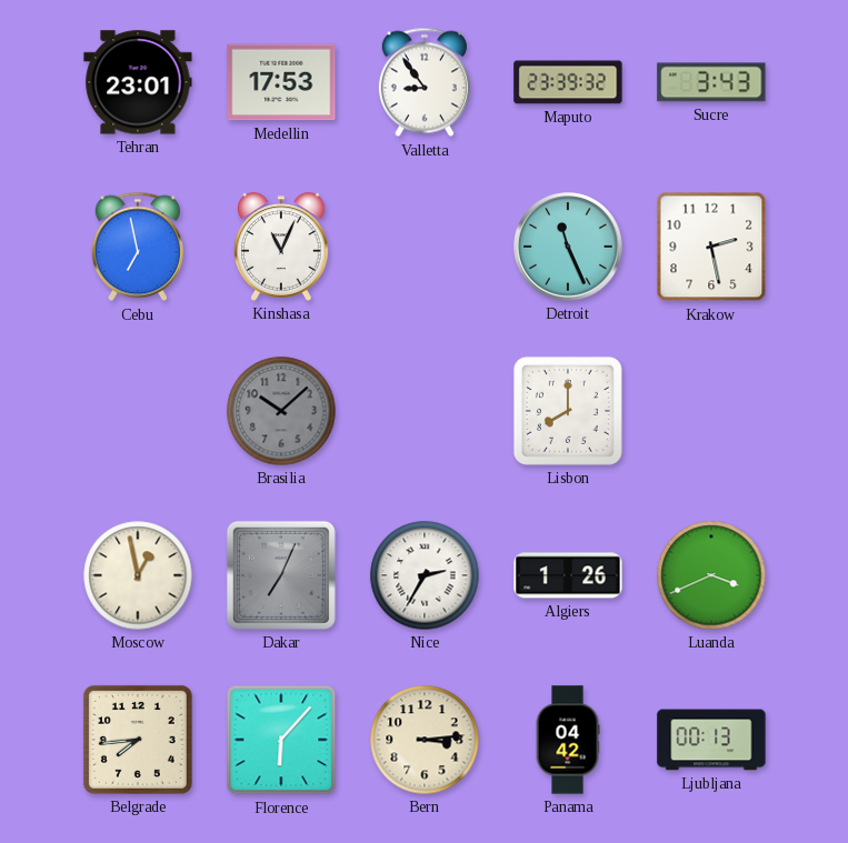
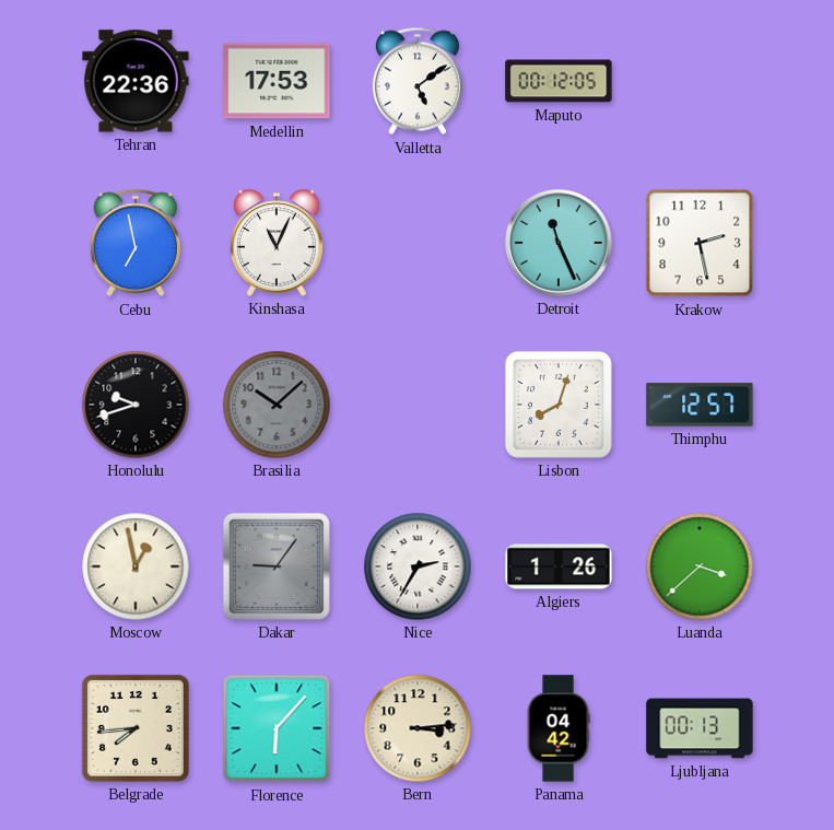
Tehran: 23:01 -> 22:36
Valletta: 8:54 -> 5:09
Maputo: 23:39 -> 00:12
Sucre: 3:43 -> none
Honolulu: none -> 9:42
Lisbon: 8:00 -> 8:03
Thimphu: none -> 12:57
Dakar: 7:04 -> 9:06
Luanda: 3:41 -> 3:38
